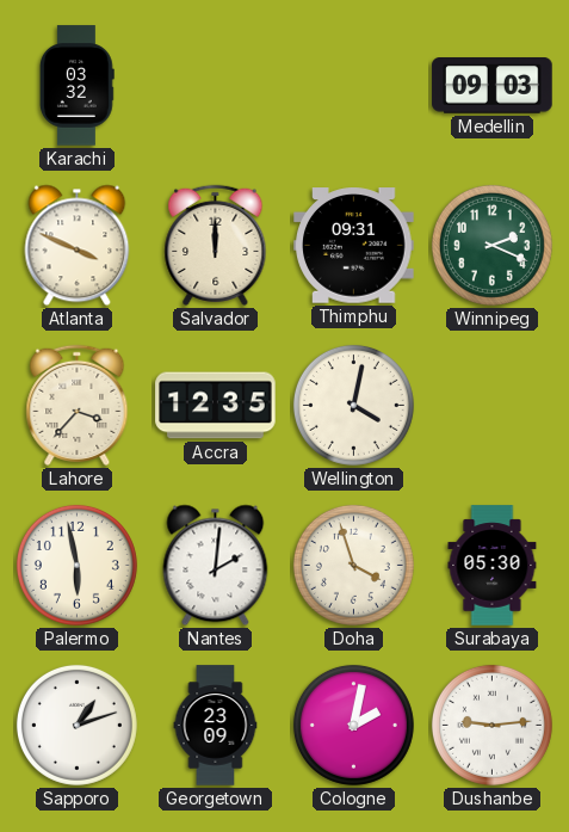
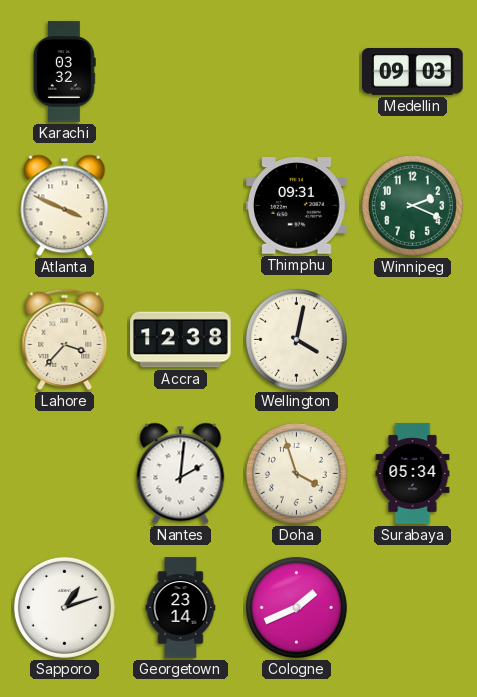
Salvador: 12:00 -> none
Accra: 12:35 -> 12:38
Palermo: 5:58 -> none
Surabaya: 05:30 -> 05:34
Georgetown: 23:09 -> 23:14
Cologne: 2:02 -> 1:41
Dushanbe: 9:14 -> none
